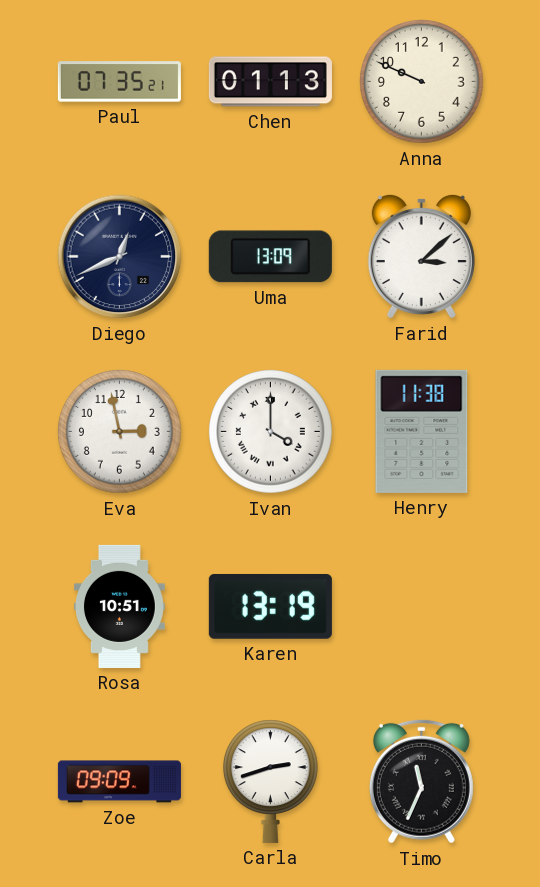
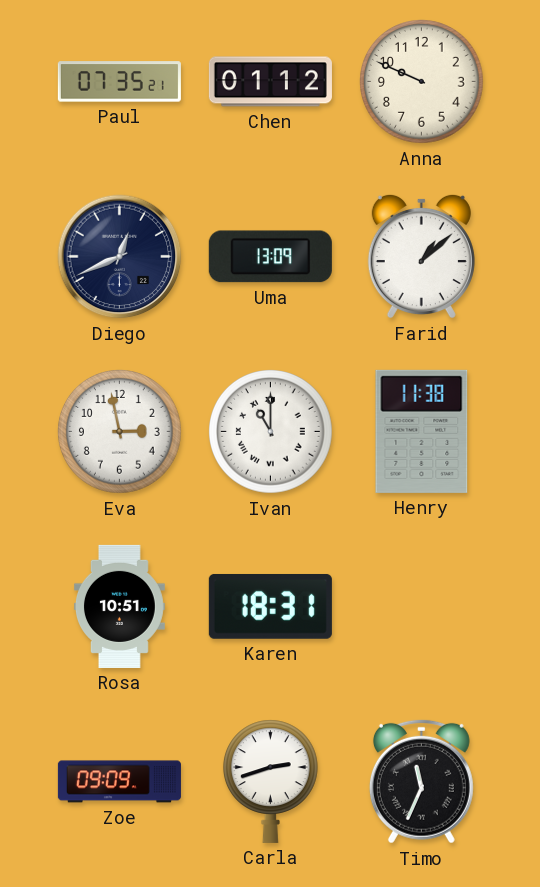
Chen: 01:13 -> 01:12
Farid: 3:08 -> 1:08
Ivan: 4:00 -> 11:00
Karen: 13:19 -> 18:31
